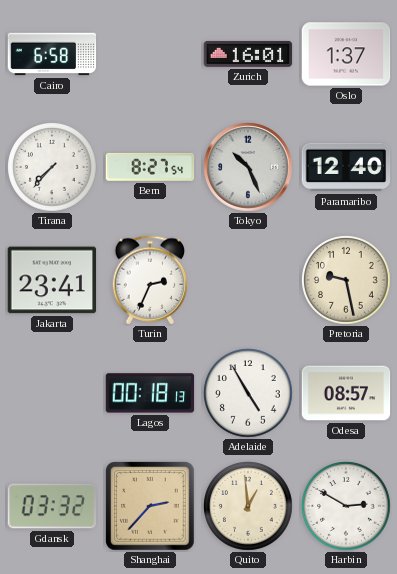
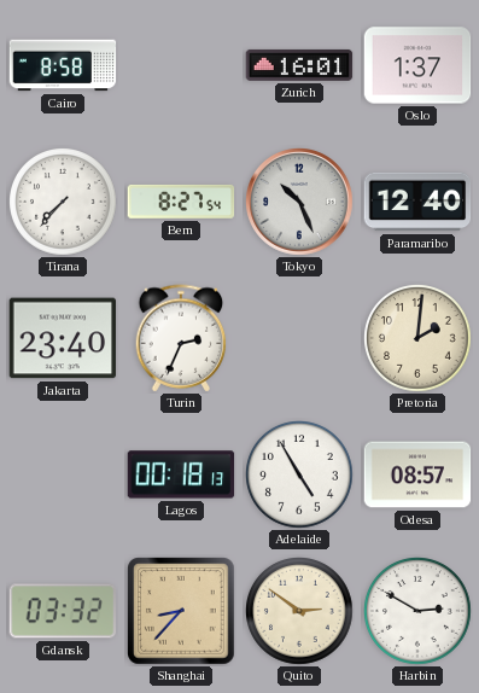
Cairo: 6:58 -> 8:58
Jakarta: 23:41 -> 23:40
Pretoria: 9:28 -> 2:01
Shanghai: 2:37 -> 8:37
Quito: 12:59 -> 2:51
